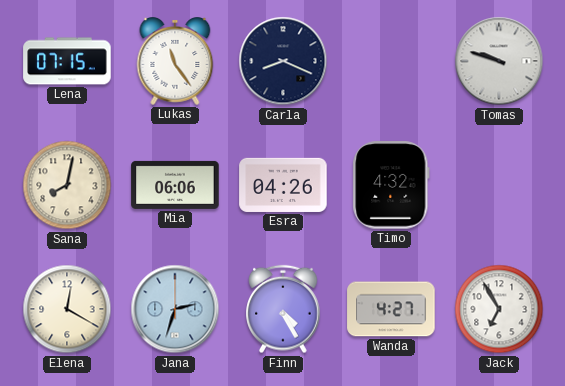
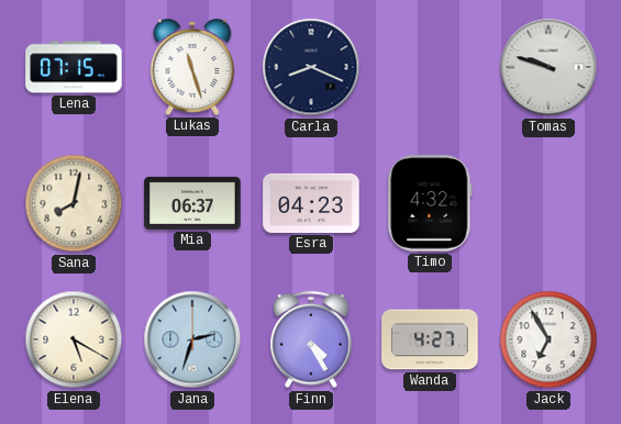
Lukas: 11:24 -> 11:27
Mia: 06:06 -> 06:37
Esra: 04:26 -> 04:23
Elena: 12:20 -> 5:20
